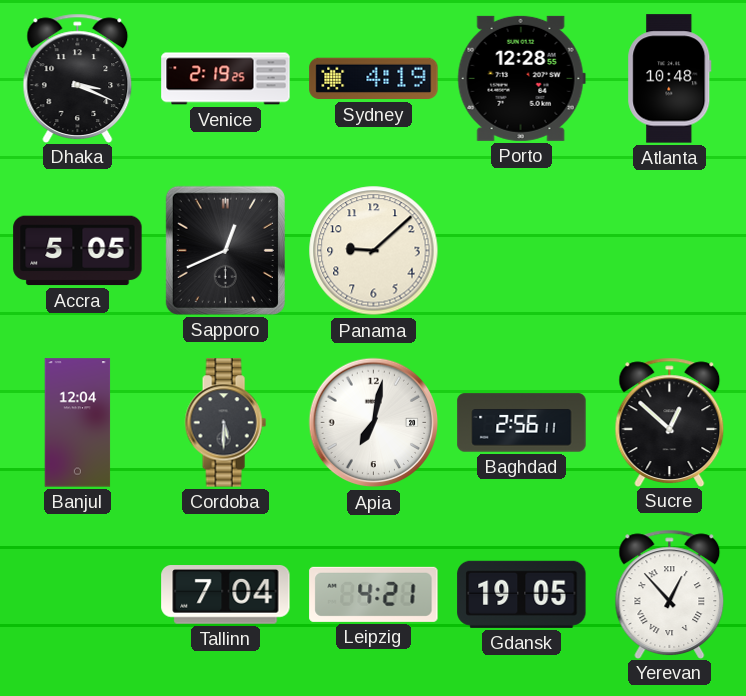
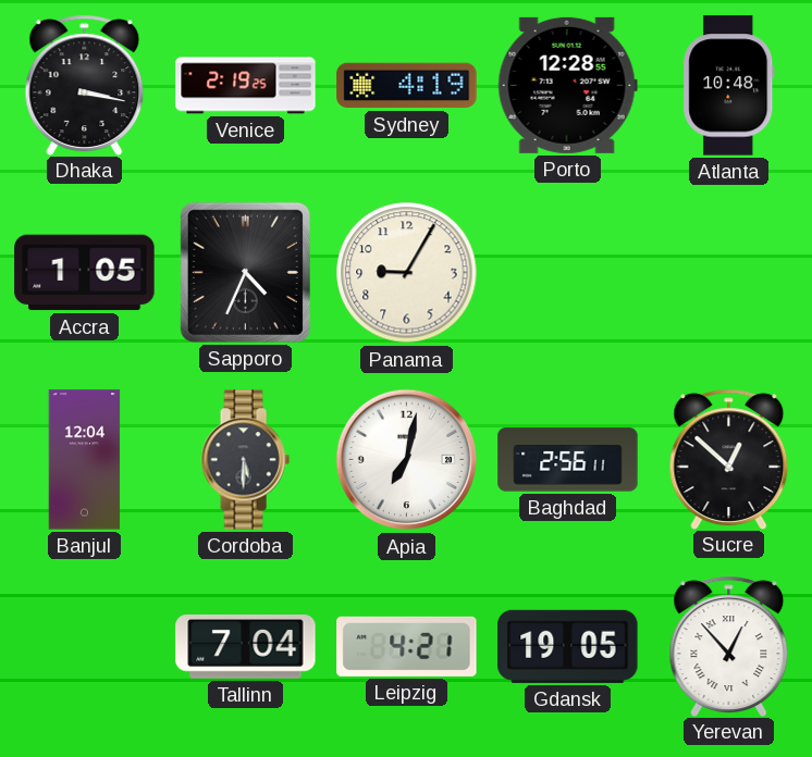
Dhaka: 3:19 -> 3:17
Accra: 5:05 -> 1:05
Sapporo: 12:41 -> 4:34
Panama: 9:08 -> 9:05
